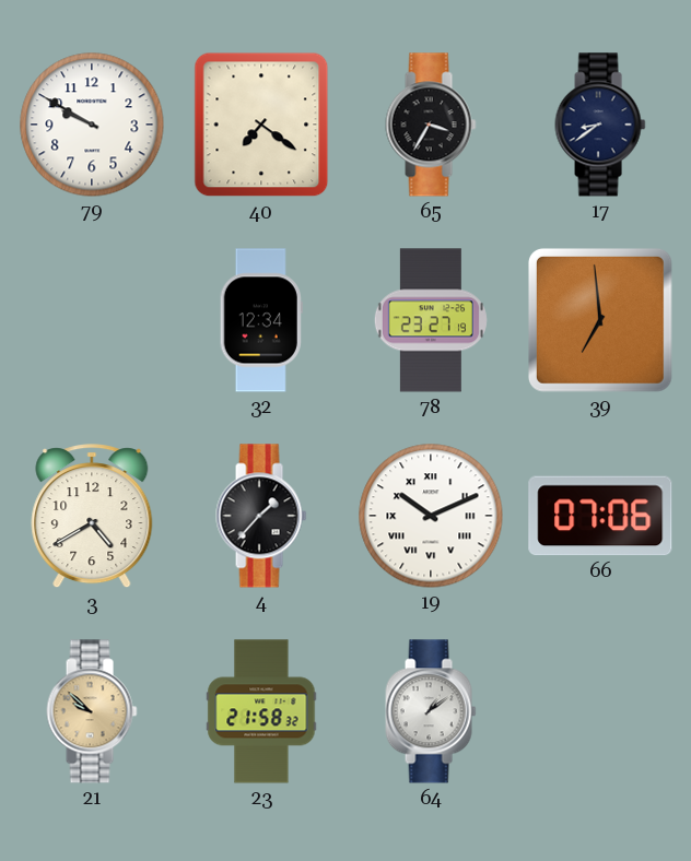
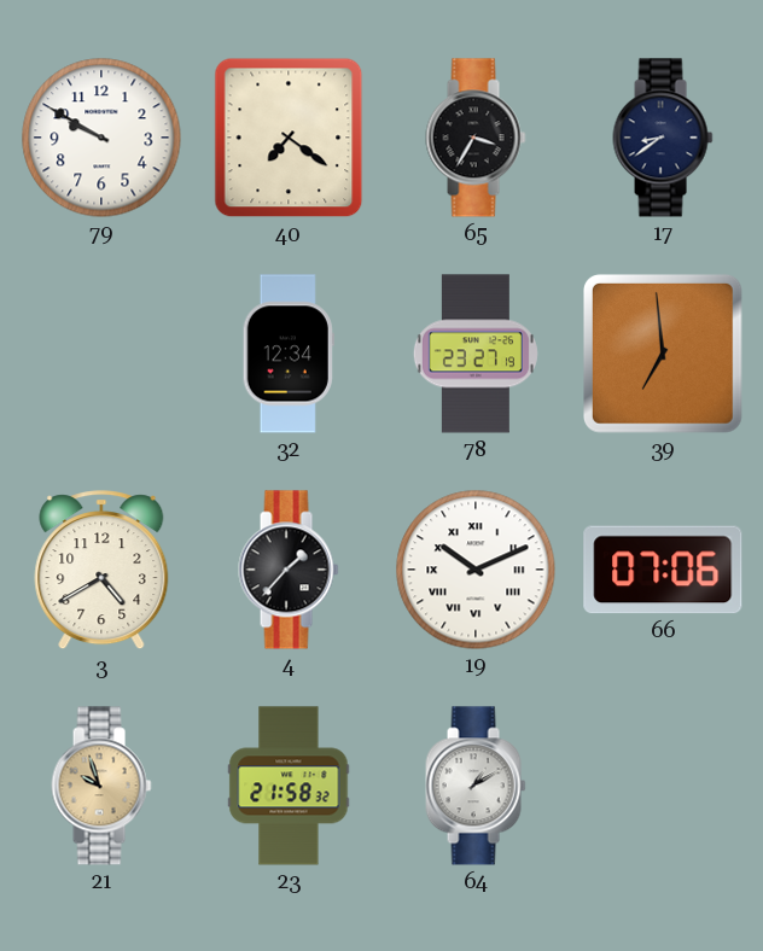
21: 9:52 -> 9:57
64: 1:09 -> 1:10
